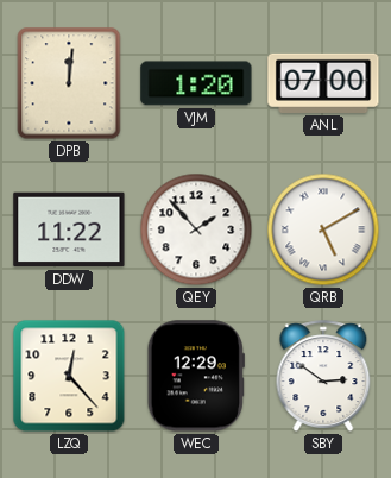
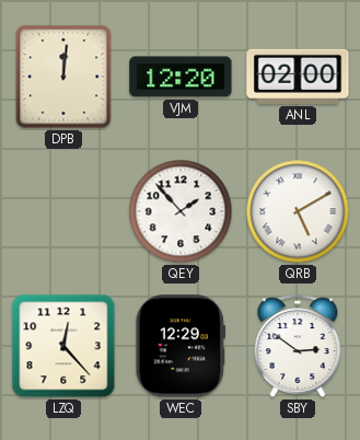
VJM: 1:20 -> 12:20
ANL: 07:00 -> 02:00
DDW: 11:22 -> none
